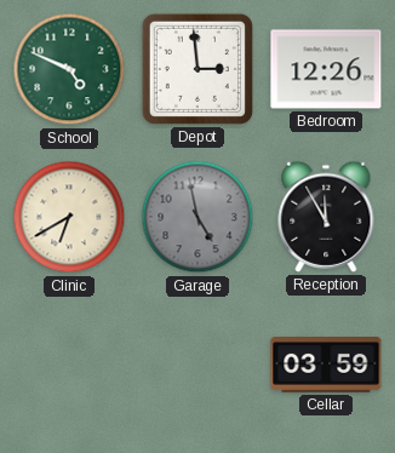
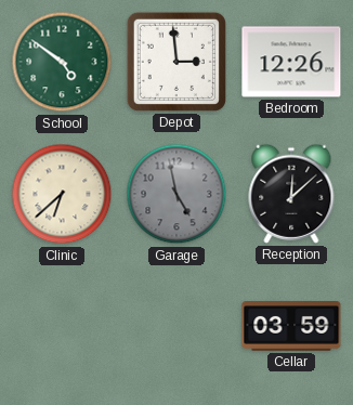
School: 4:49 -> 4:51
Clinic: 6:40 -> 6:38
Reception: 11:55 -> 12:08
